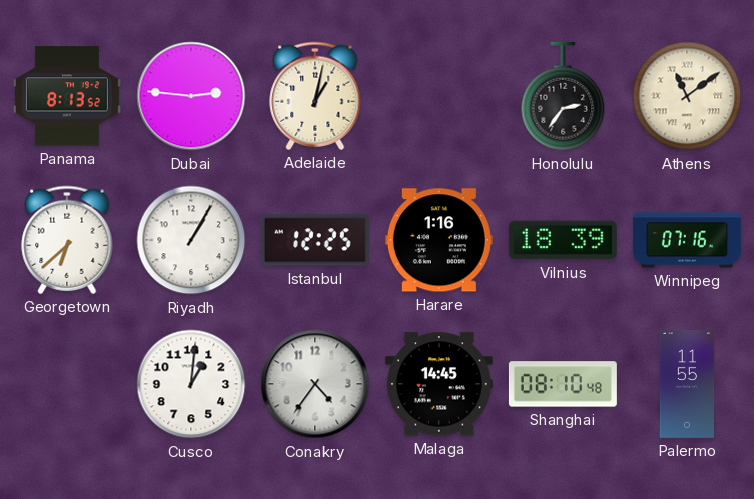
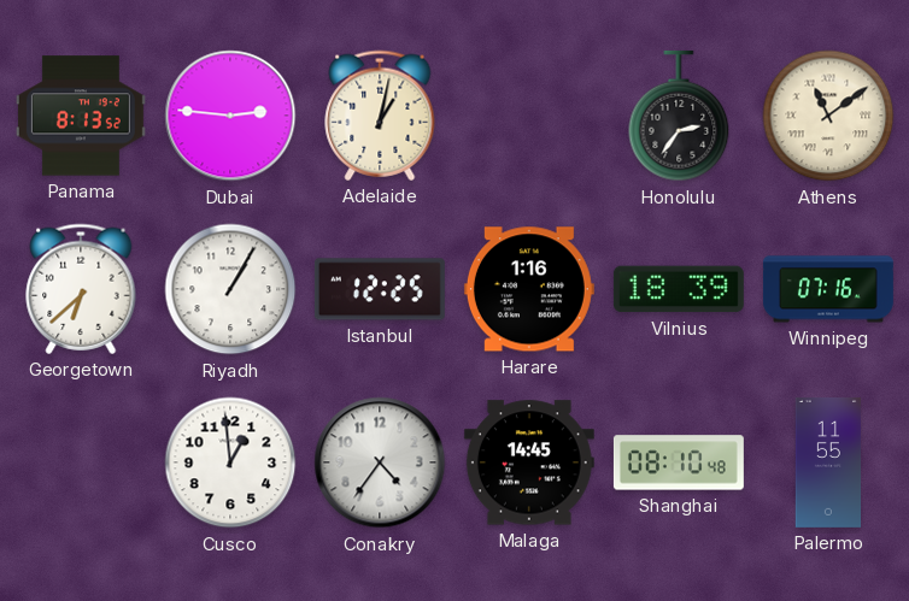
Cusco: 1:01 -> 12:59
